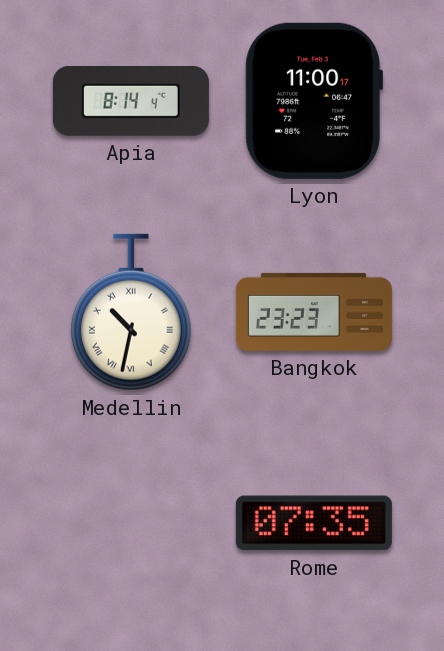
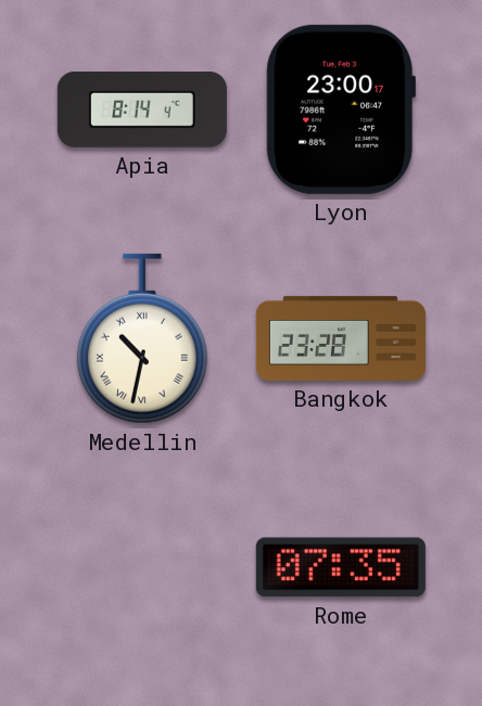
Lyon: 11:00 -> 23:00
Bangkok: 23:23 -> 23:28
